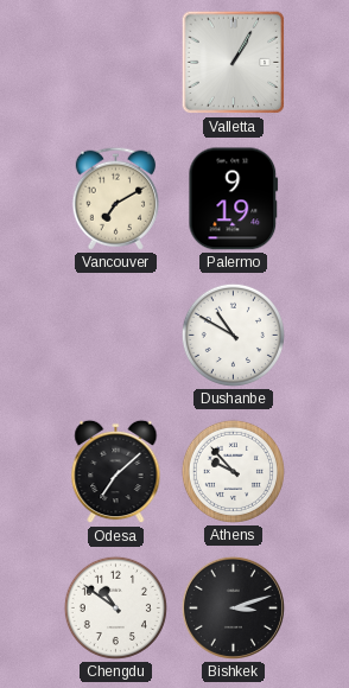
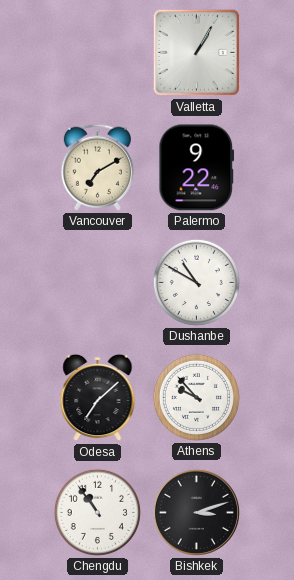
Palermo: 9:19 -> 9:22
Chengdu: 10:51 -> 10:54
